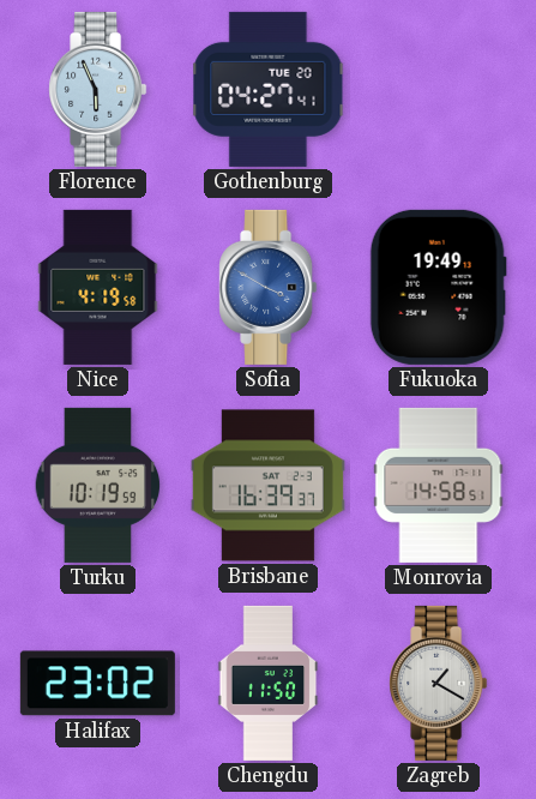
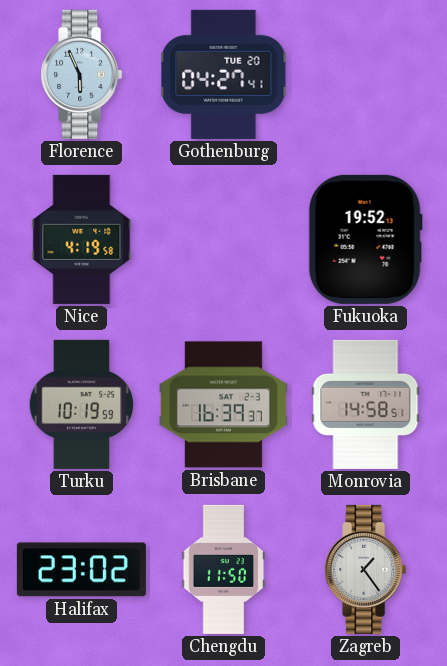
Sofia: 3:50 -> none
Fukuoka: 19:49 -> 19:52
Zagreb: 1:20 -> 1:24
